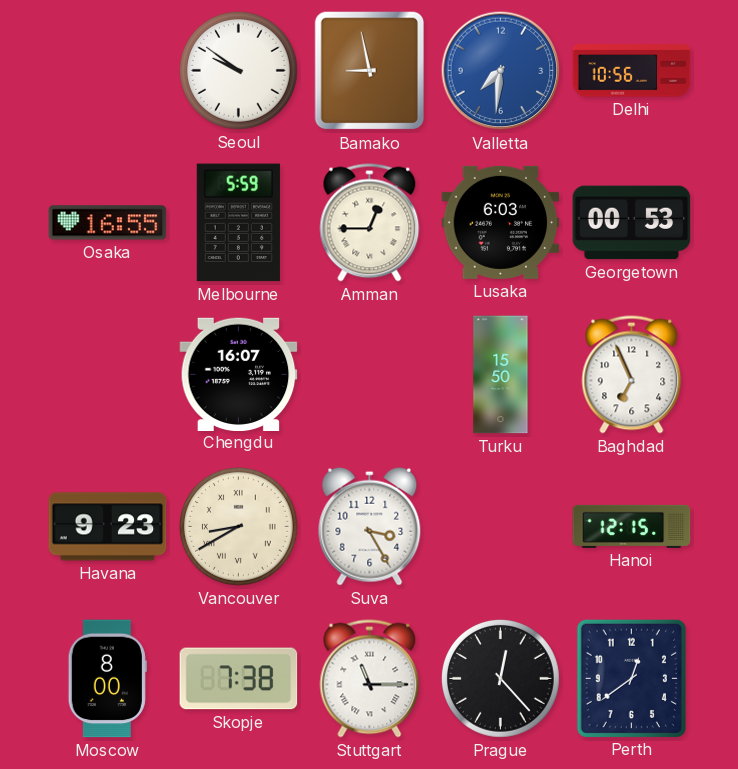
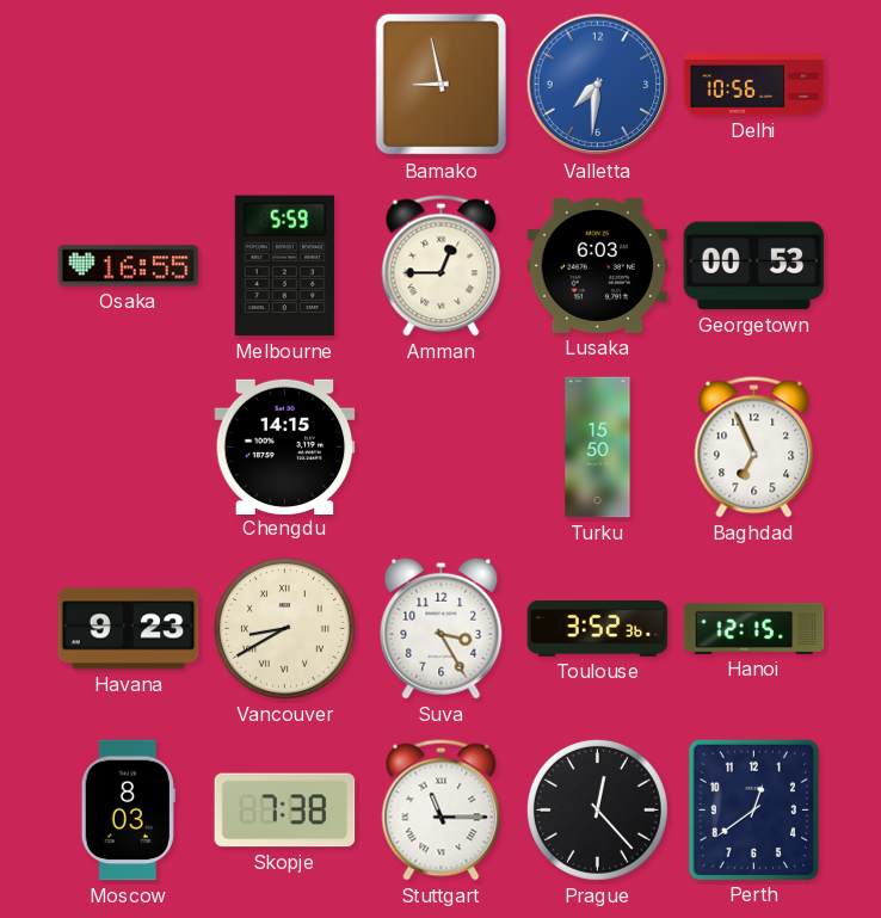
Seoul: 9:51 -> none
Chengdu: 16:07 -> 14:15
Toulouse: none -> 3:52
Moscow: 8:00 -> 8:03
